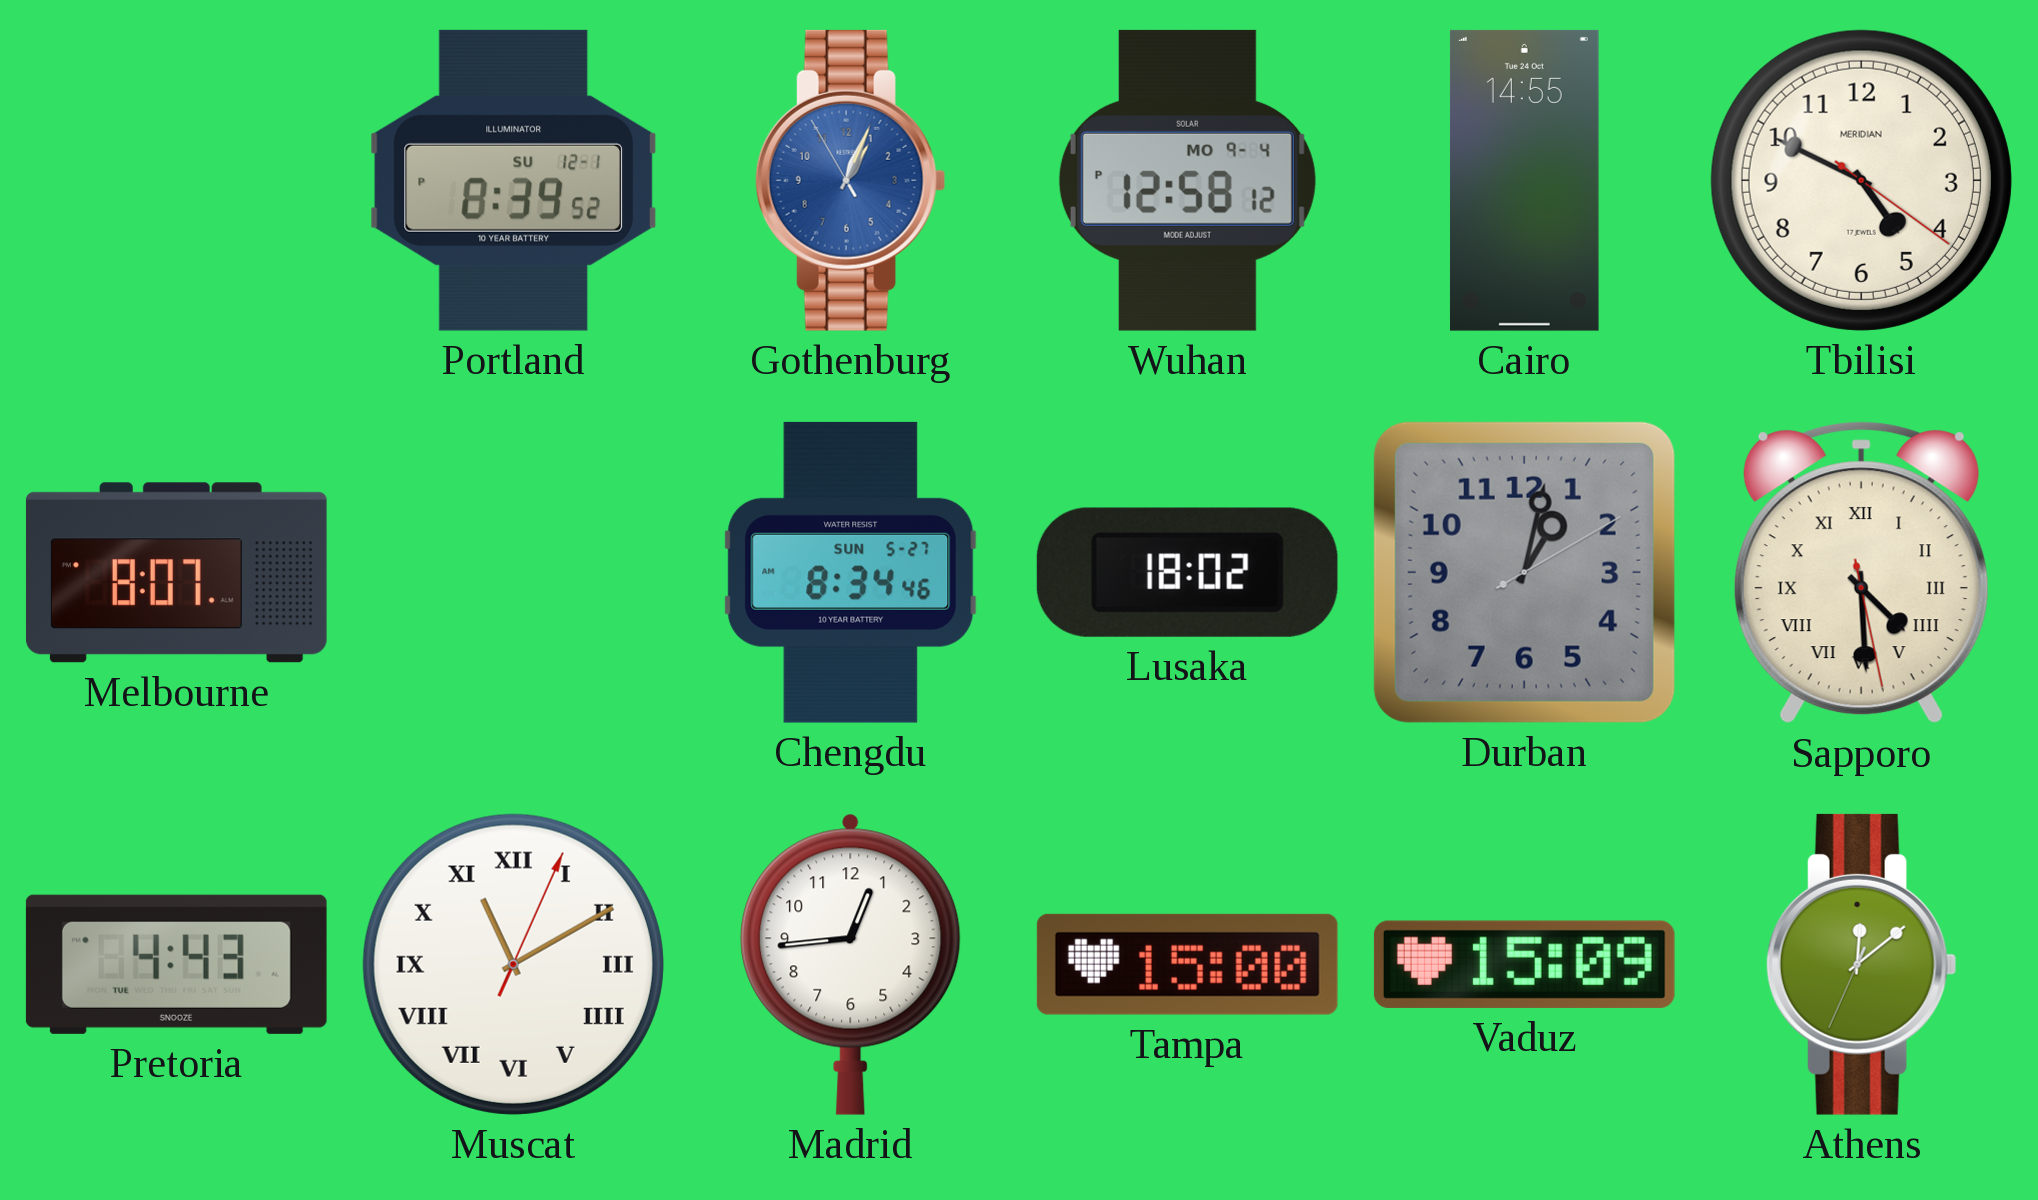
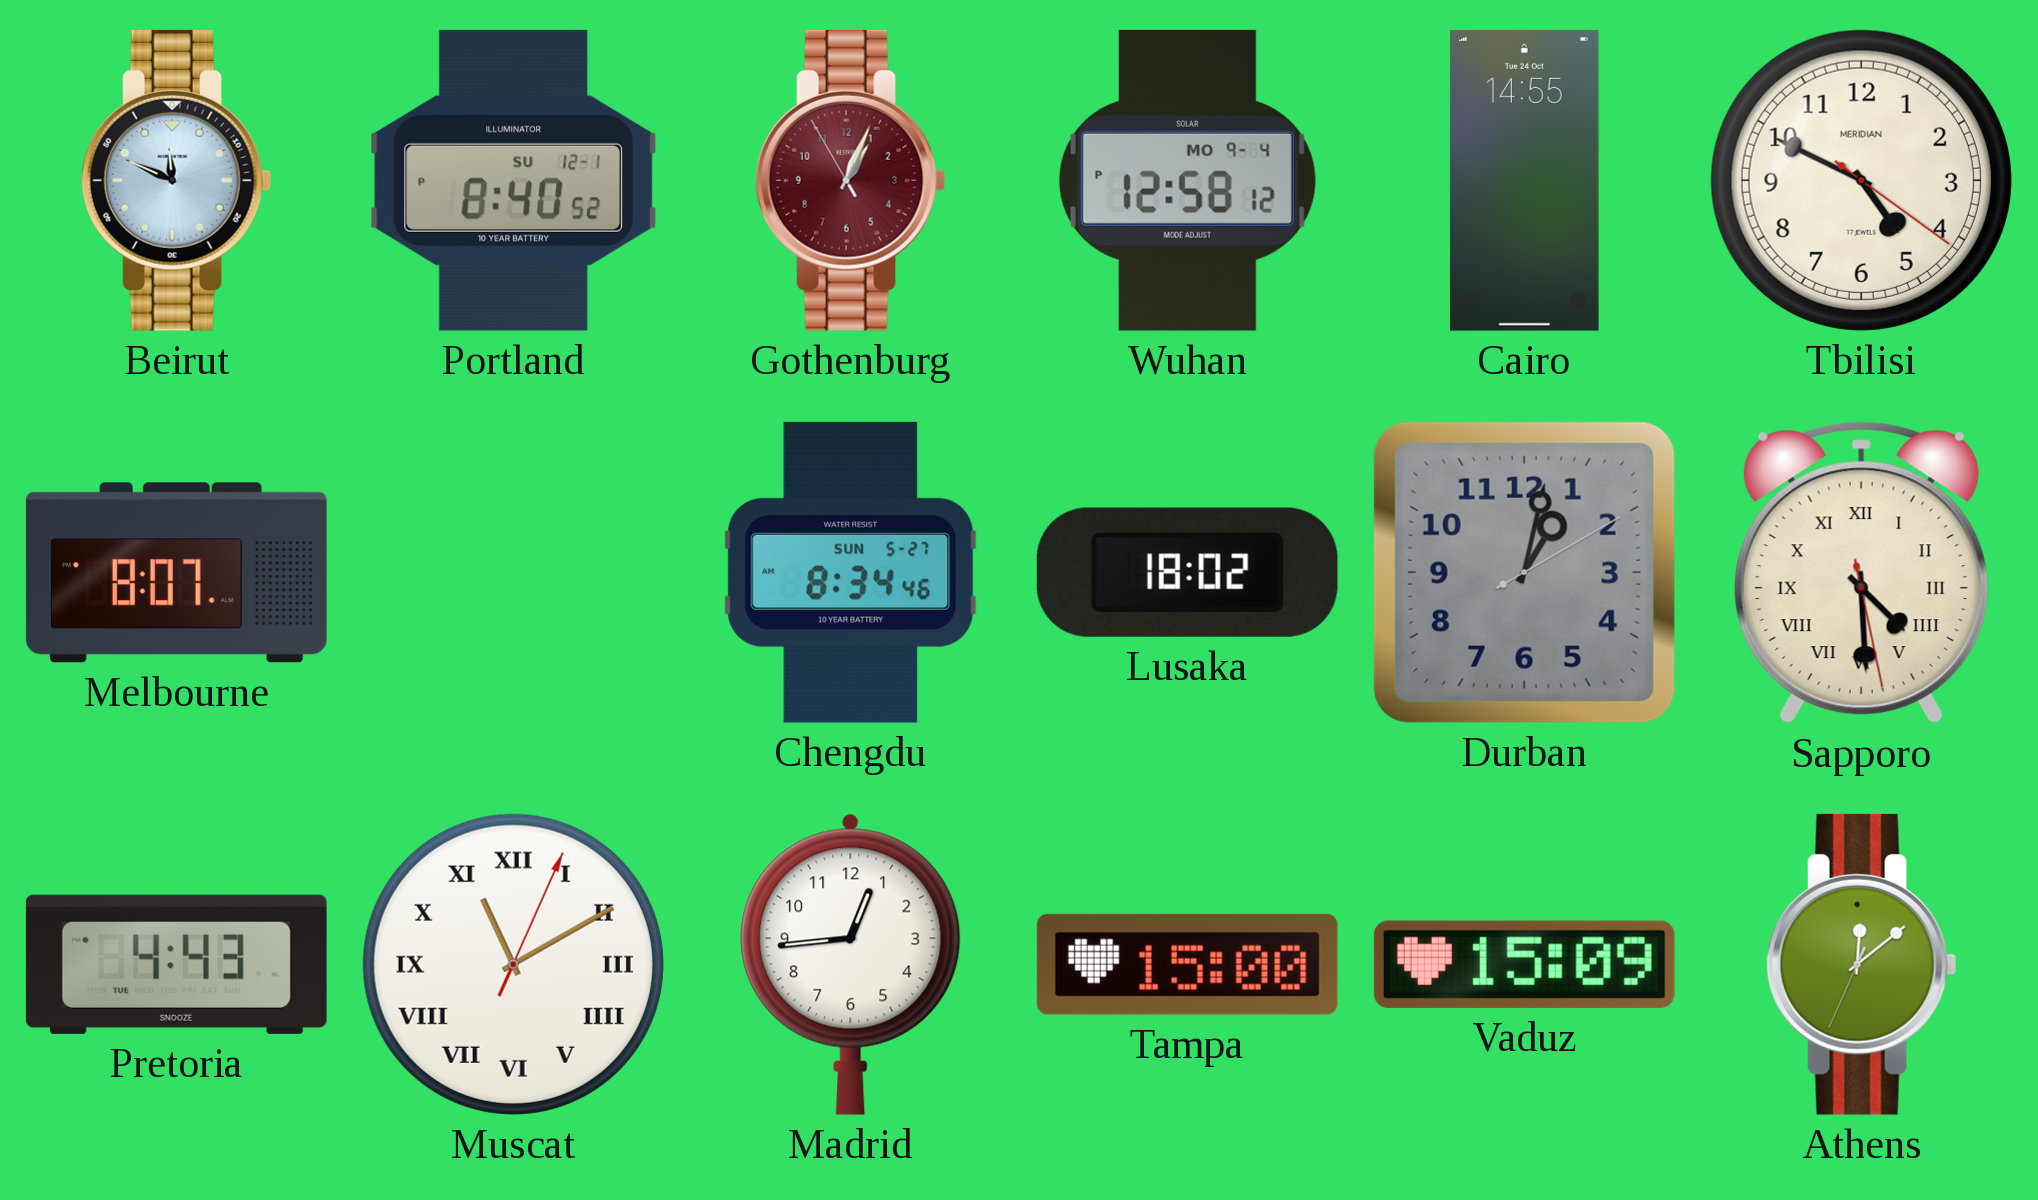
Beirut: none -> 11:49
Portland: 8:39 -> 8:40
Gothenburg dial: blue -> burgundy
